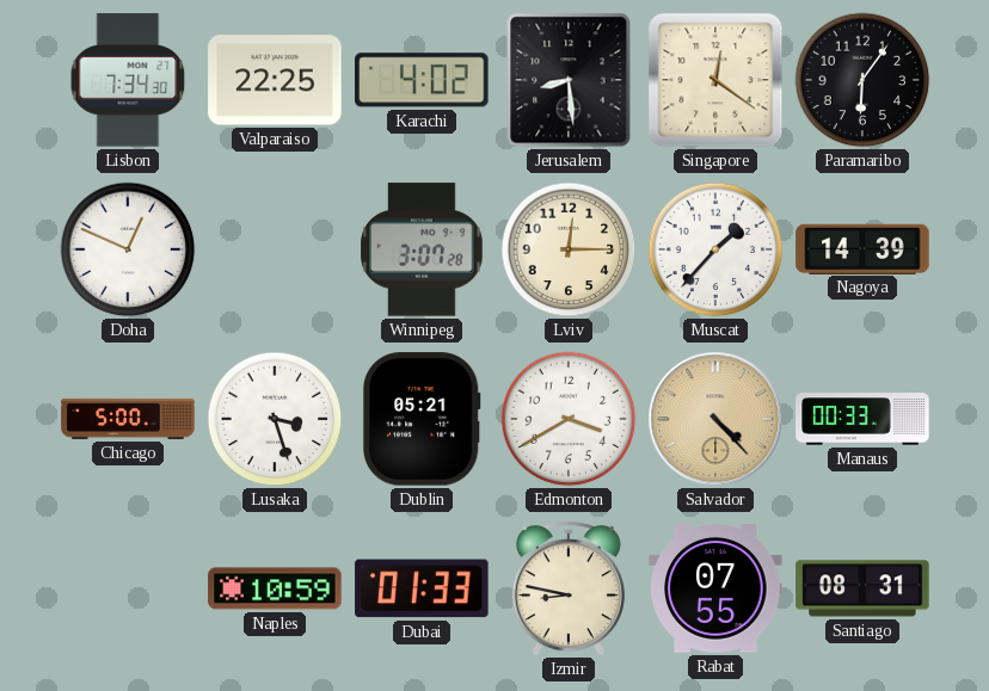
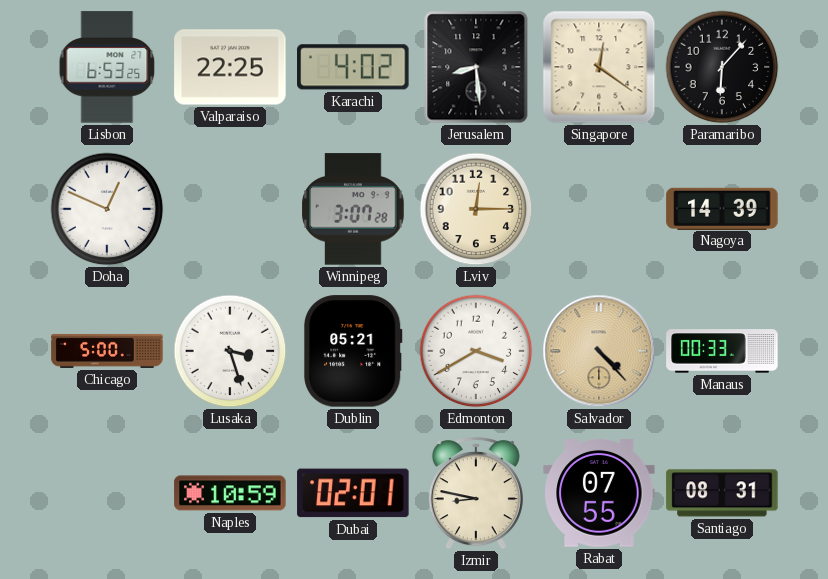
Lisbon: 7:34 -> 6:53
Paramaribo: 6:06 -> 6:07
Muscat: 1:37 -> none
Dubai: 01:33 -> 02:01
